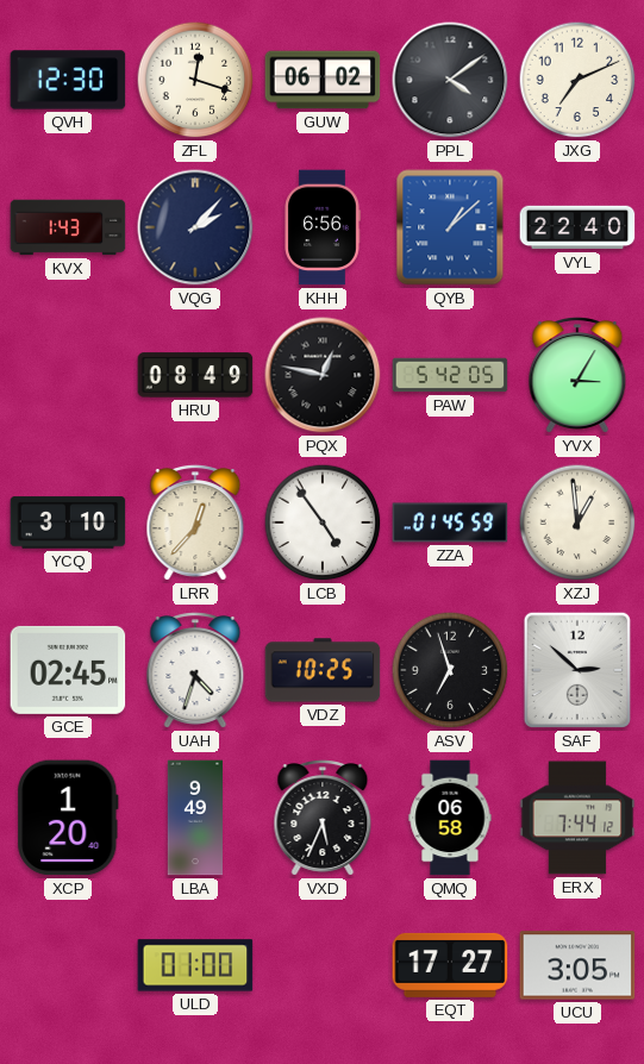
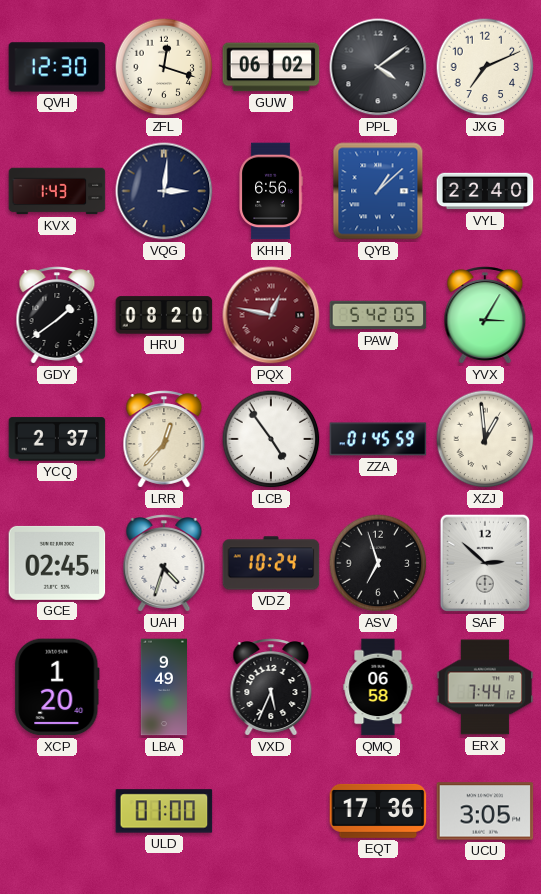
VQG: 2:07 -> 3:01
GDY: none -> 1:39
HRU: 08:49 -> 08:20
PQX dial: black -> burgundy
YCQ: 3:10 -> 2:37
VDZ: 10:25 -> 10:24
EQT: 17:27 -> 17:36
